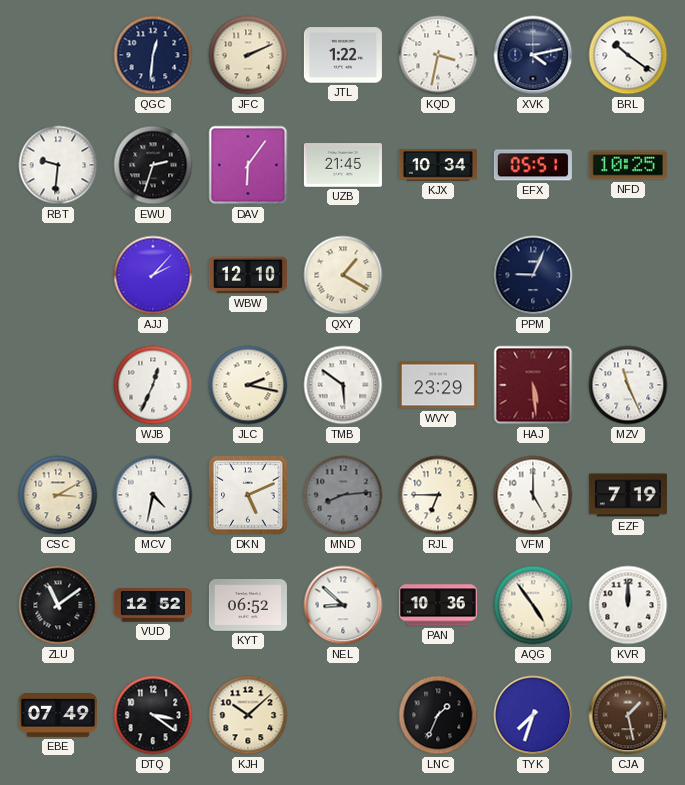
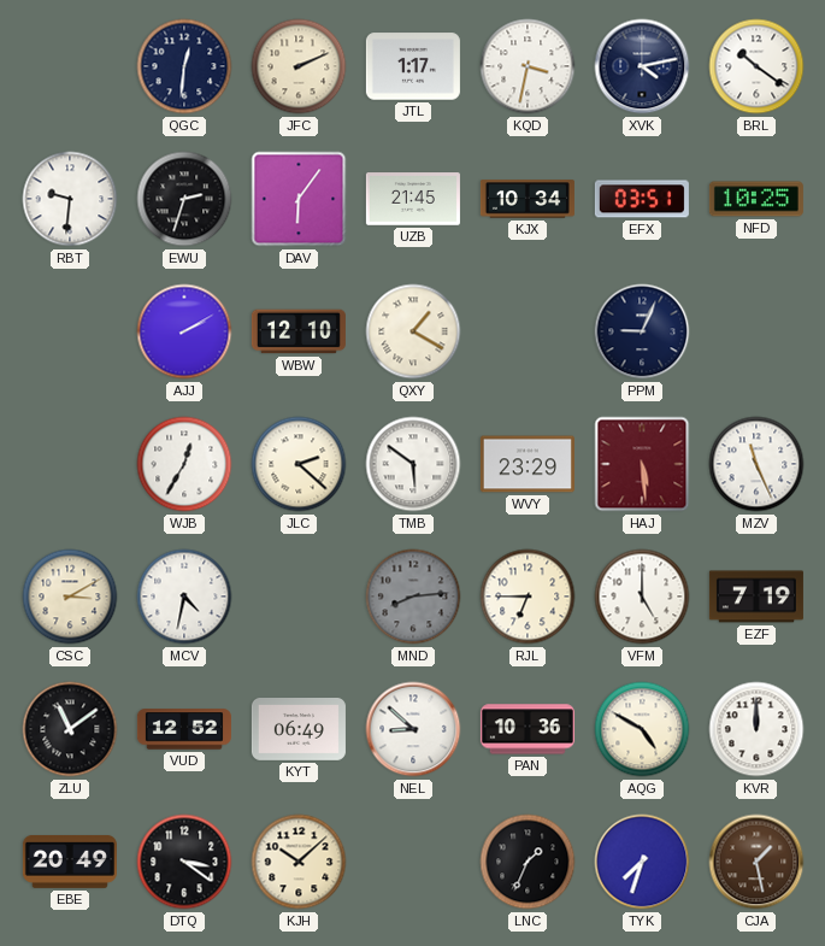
JTL: 1:22 -> 1:17
EFX: 05:51 -> 03:51
AJJ: 2:07 -> 2:10
WJB: 12:34 -> 12:35
JLC: 2:17 -> 2:22
DKN: 5:11 -> none
KYT: 06:52 -> 06:49
AQG: 4:54 -> 4:50
EBE: 07:49 -> 20:49
